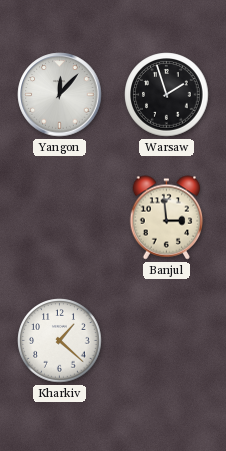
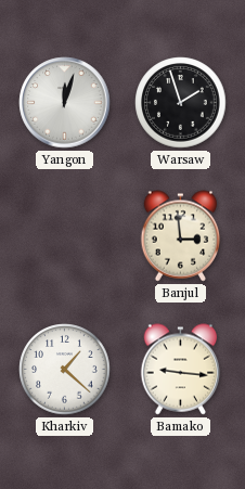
Yangon: 12:07 -> 12:03
Bamako: none -> 9:16
